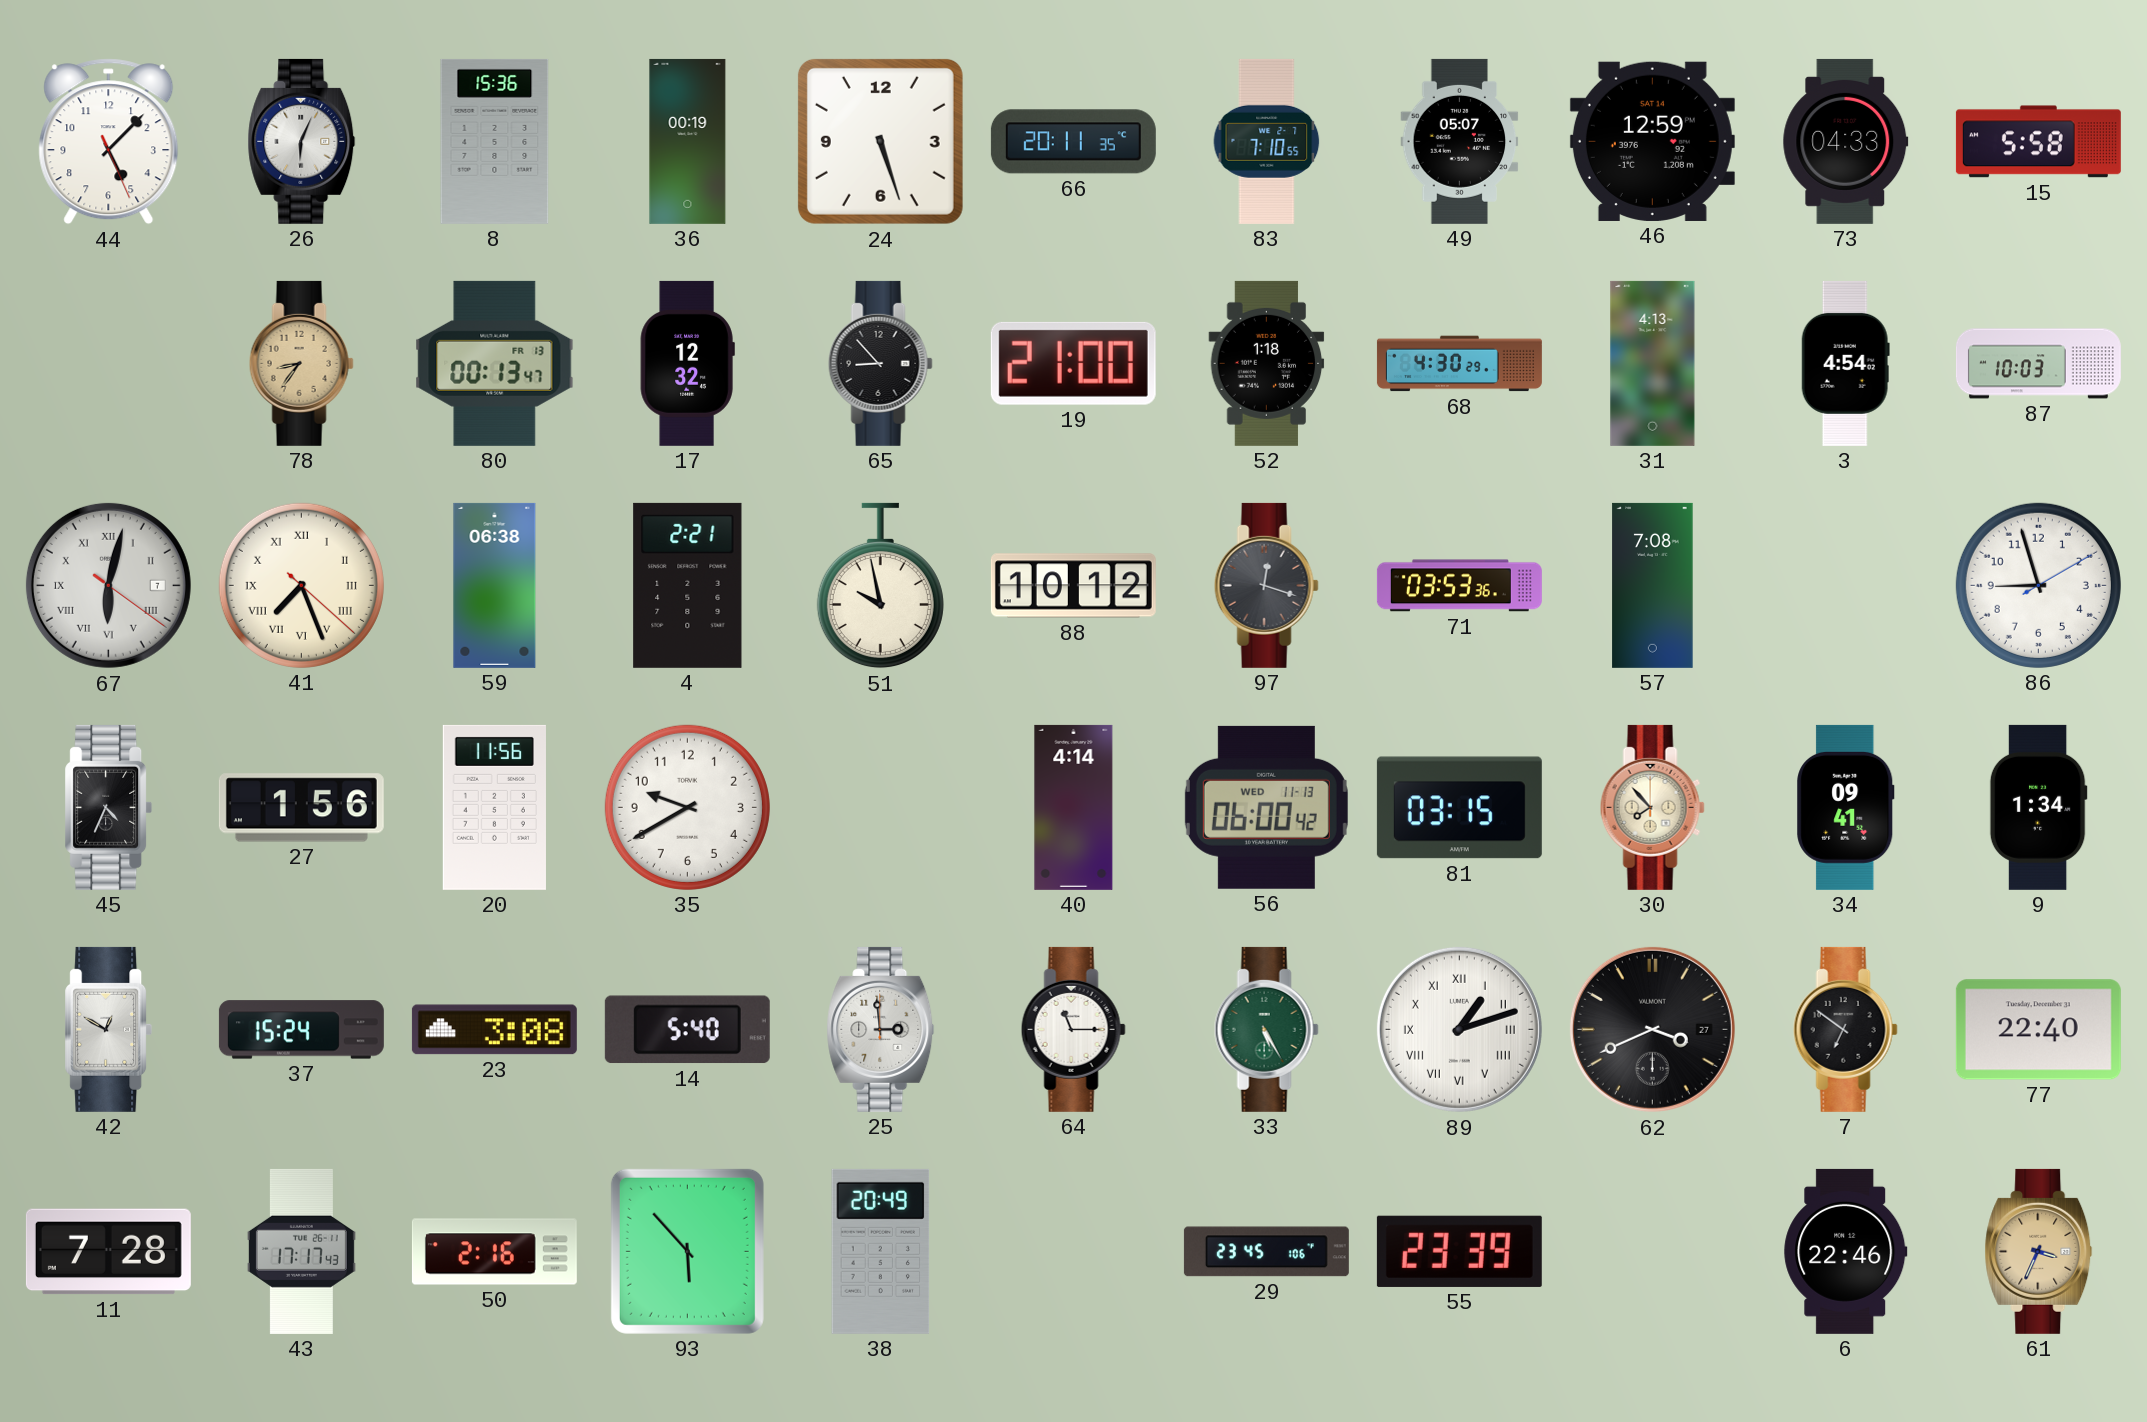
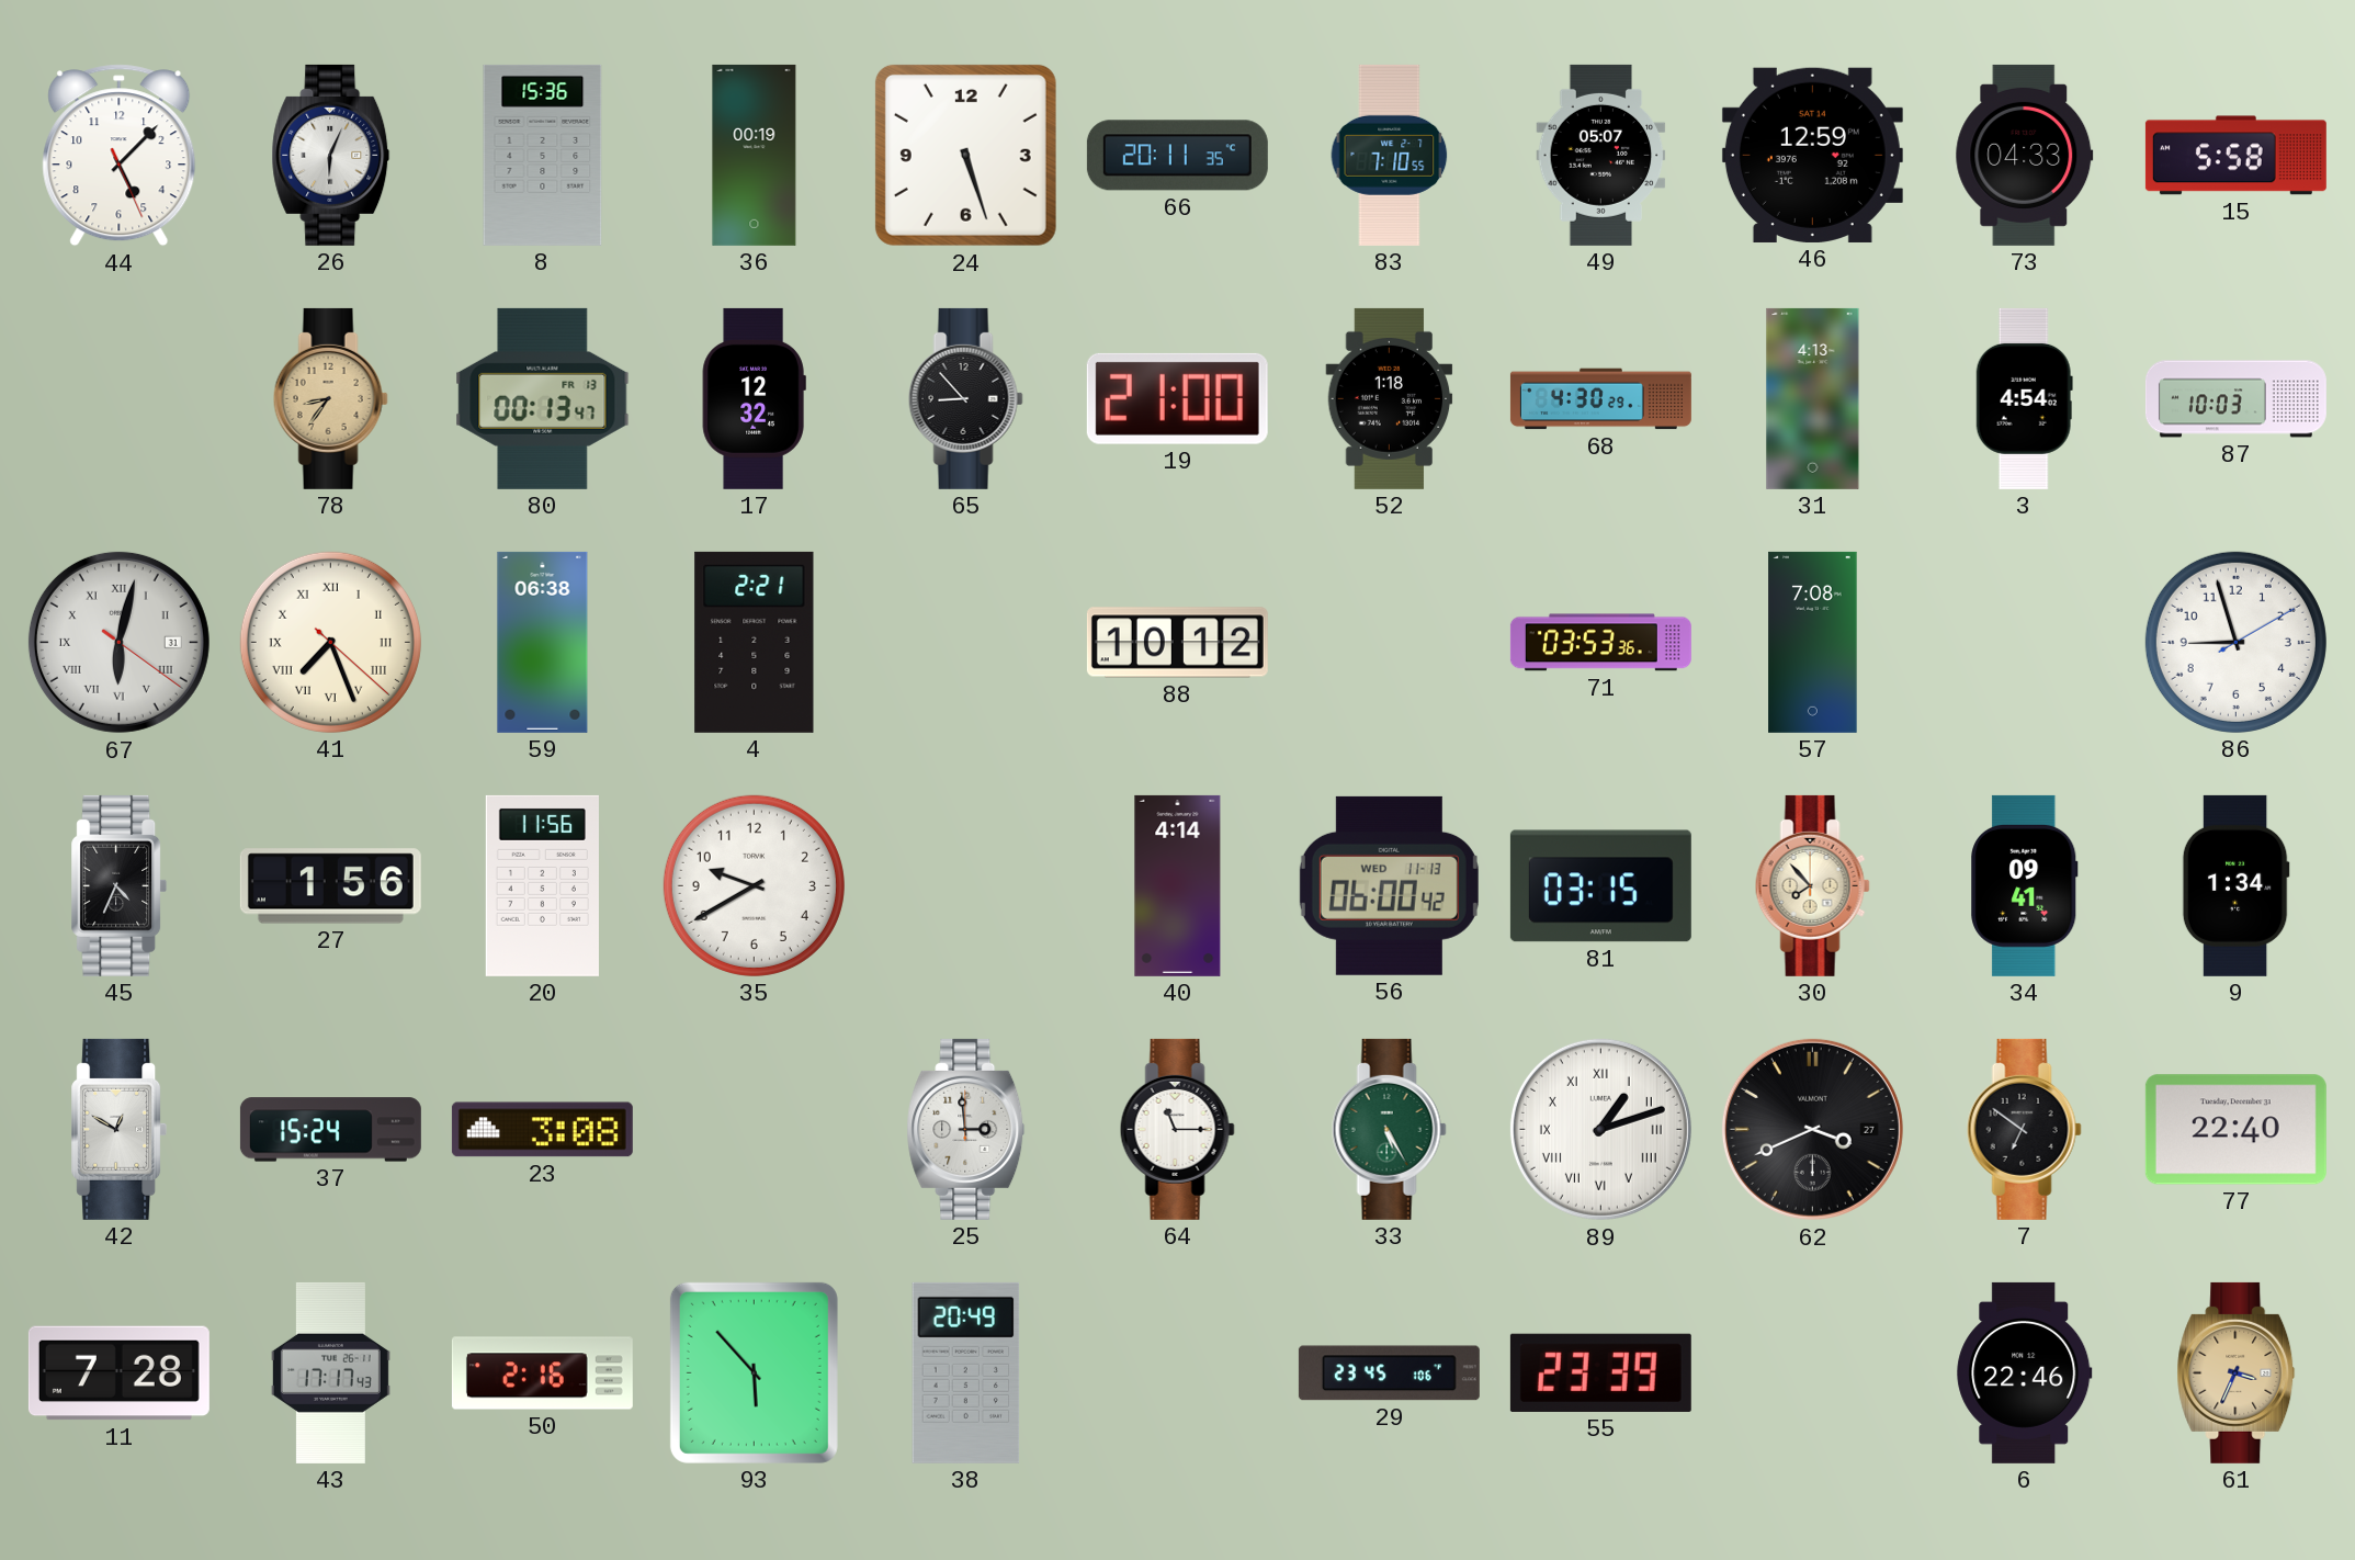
67 date: 7 -> 31
51: 9:58 -> none
97: 12:18 -> none
14: 5:40 -> none
